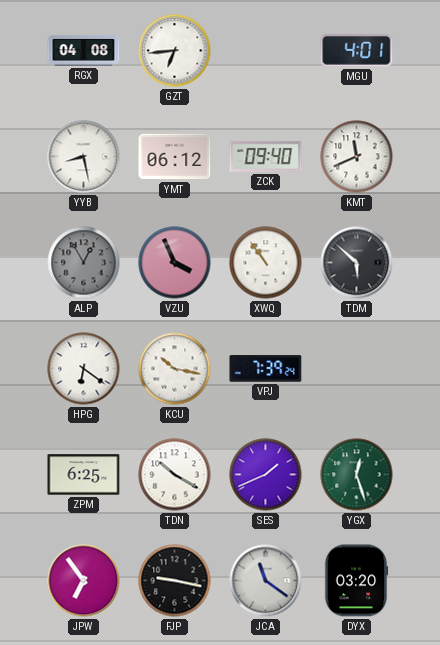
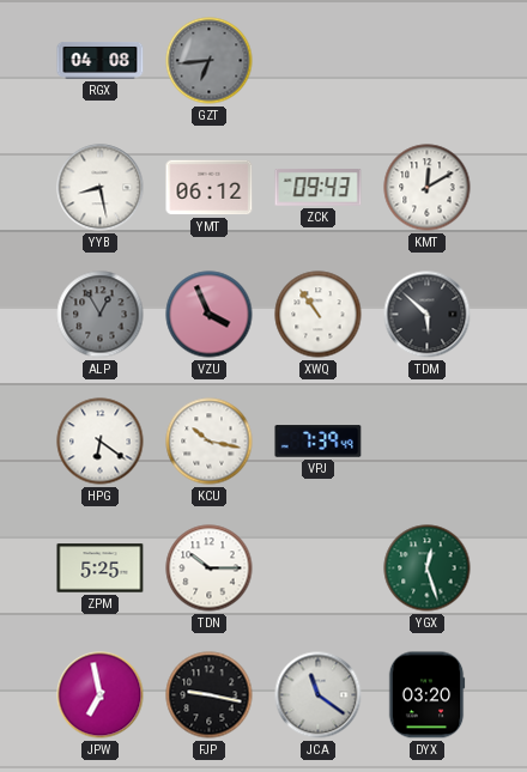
GZT dial: white -> grey
MGU: 4:01 -> none
ZCK: 09:40 -> 09:43
KMT: 11:41 -> 12:10
VPJ: 7:39:24 -> 7:39:49
ZPM: 6:25 -> 5:25
TDN: 10:20 -> 10:15
SES: 1:41 -> none
JPW: 6:54 -> 6:58
